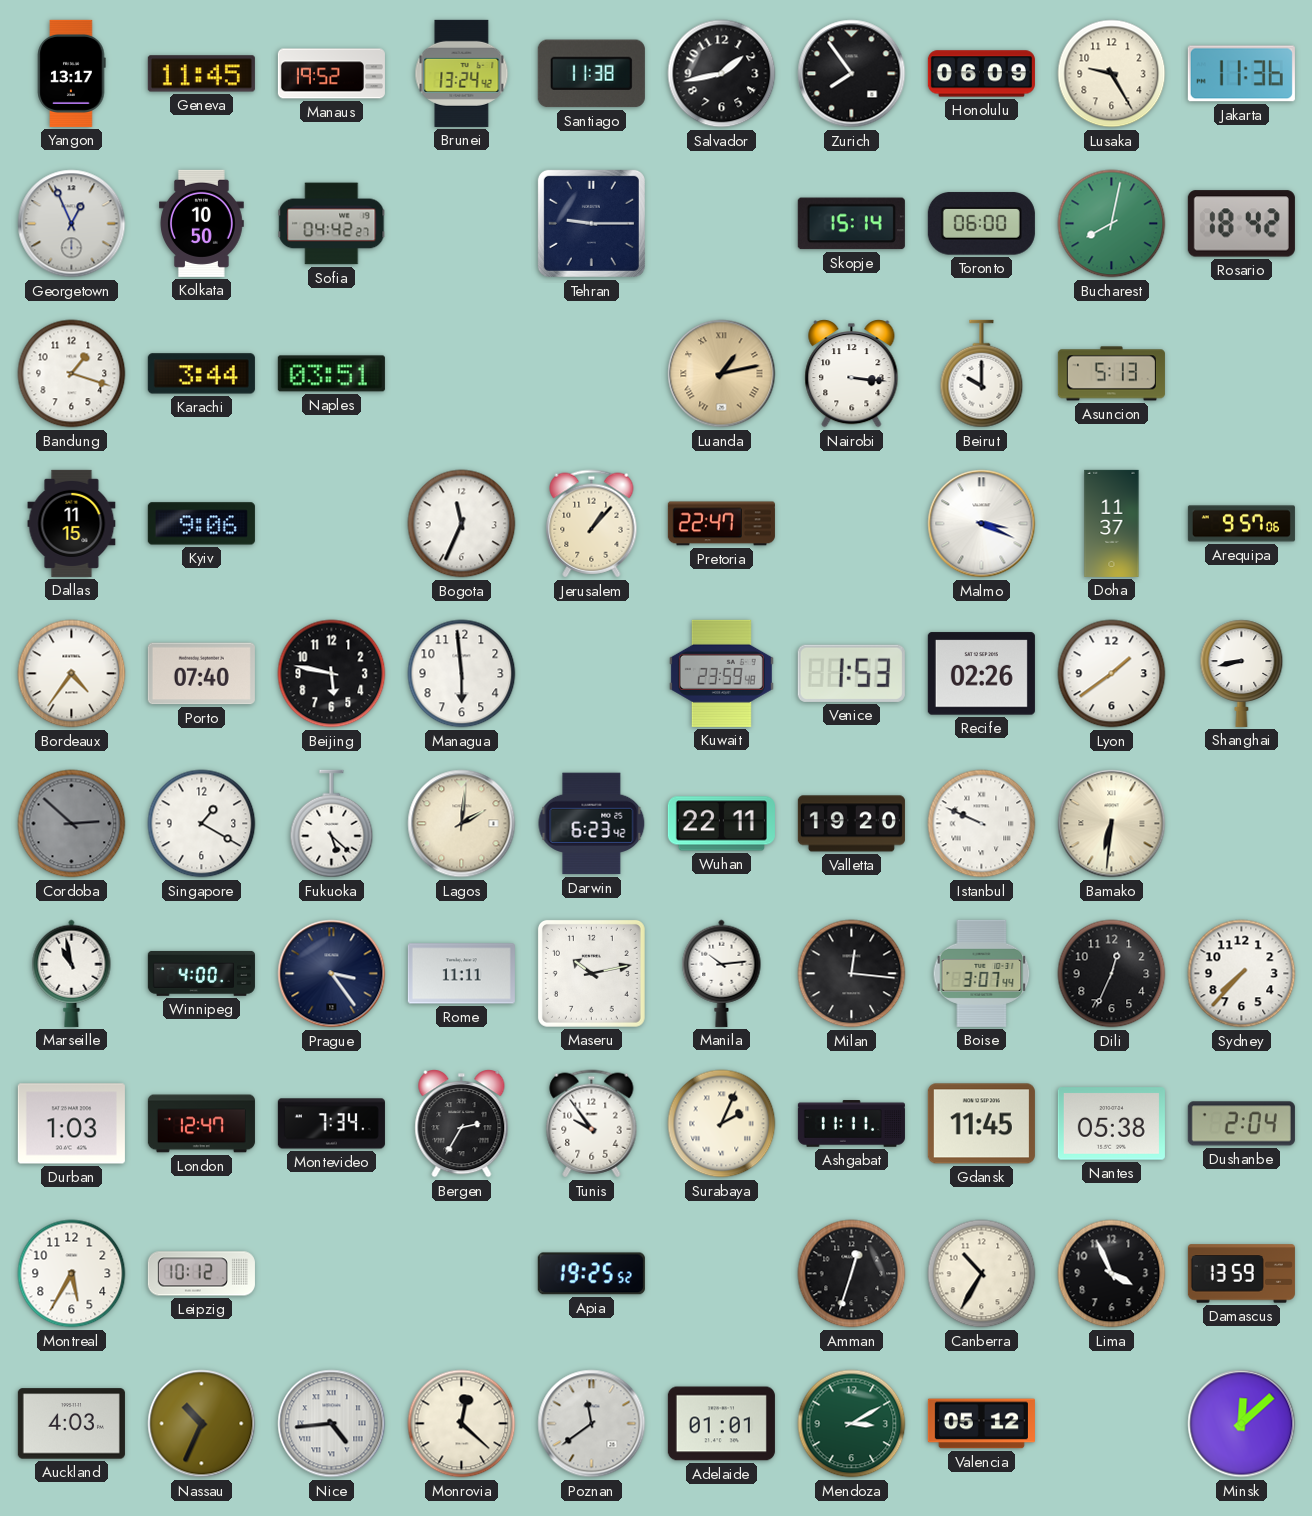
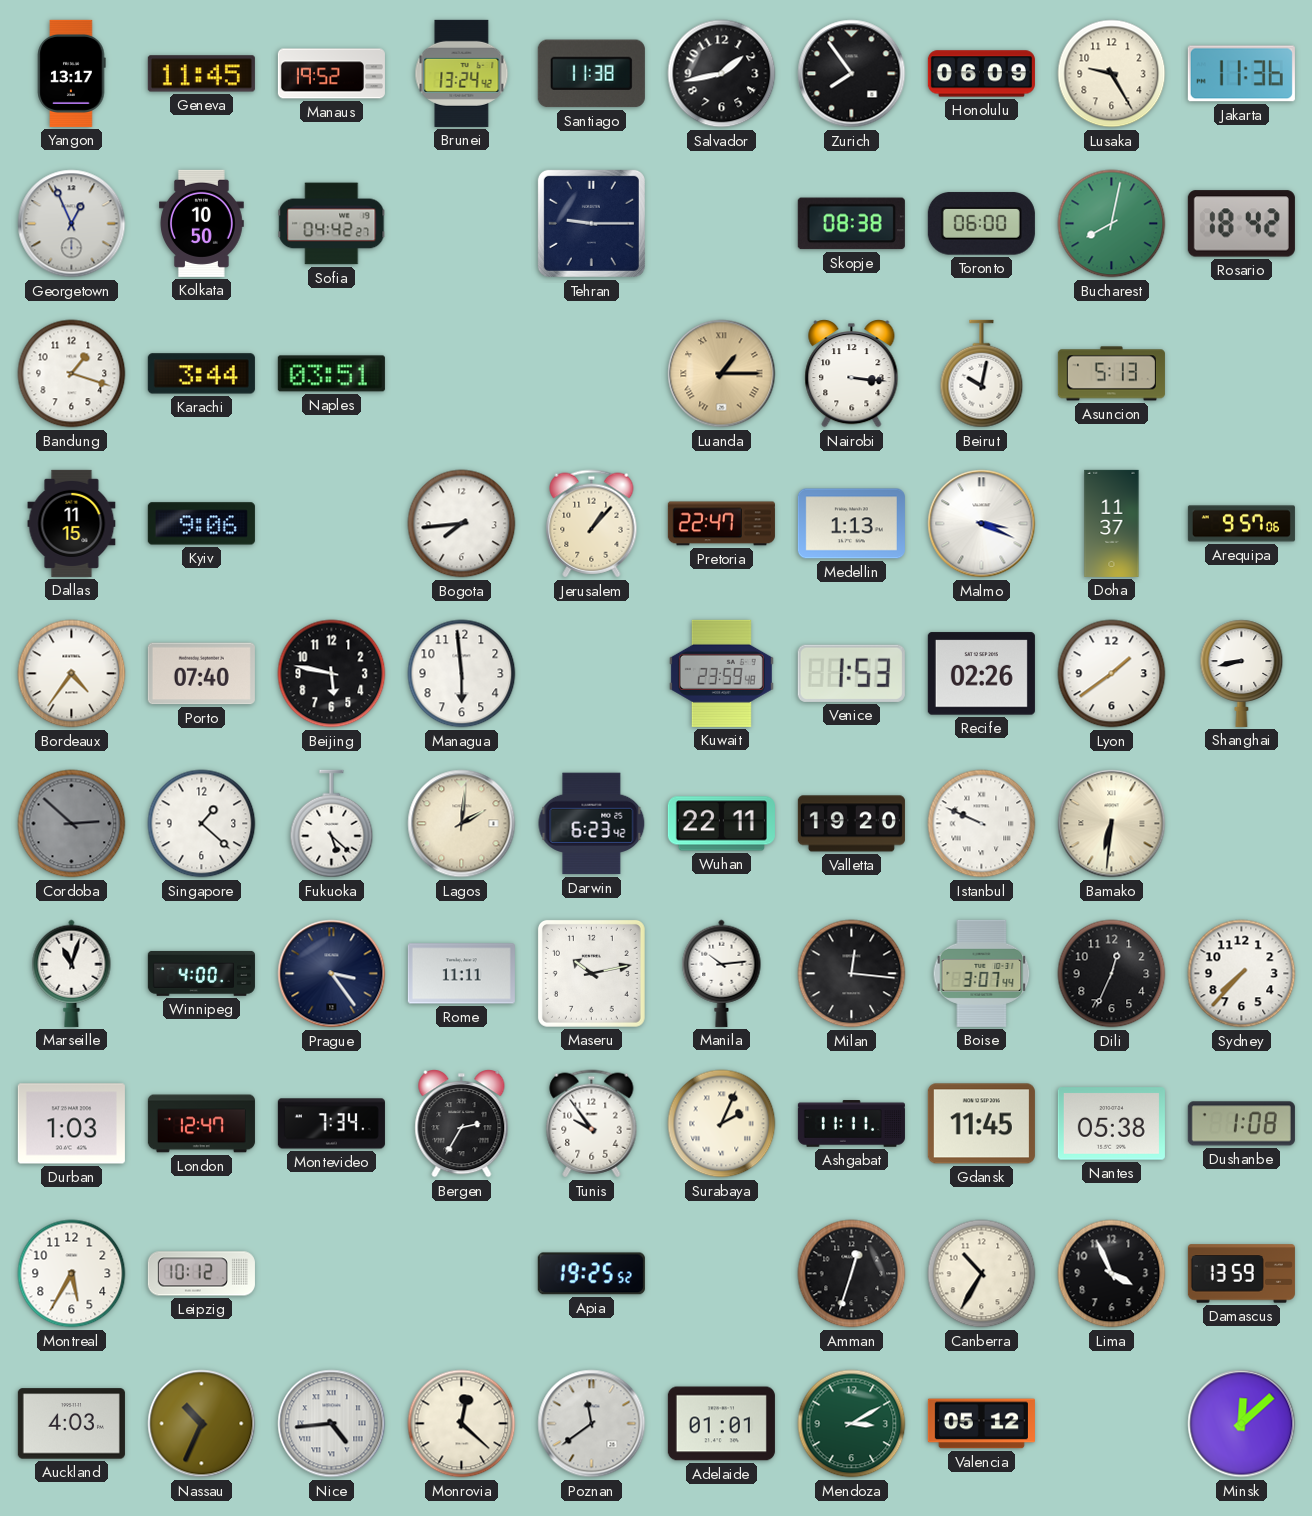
Skopje: 15:14 -> 08:38
Luanda: 1:13 -> 1:15
Beirut: 10:00 -> 10:02
Bogota: 11:34 -> 7:44
Medellin: none -> 1:13
Singapore: 1:20 -> 1:22
Marseille: 10:58 -> 11:03
Dushanbe: 2:04 -> 1:08
